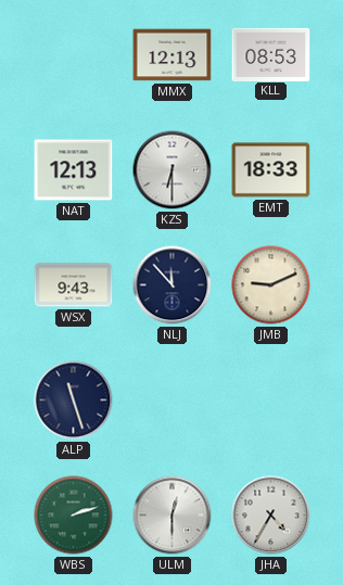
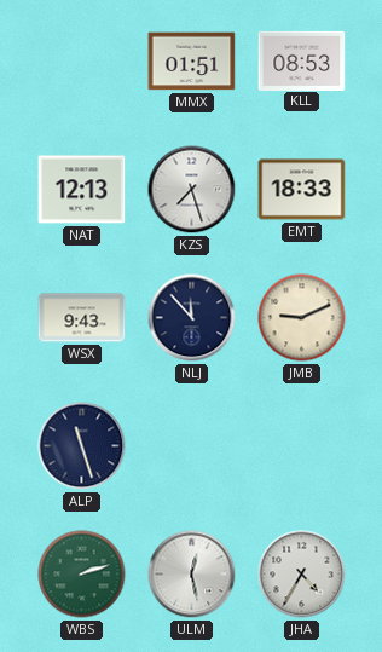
MMX: 12:13 -> 01:51
KZS: 6:30 -> 7:27
ULM: 12:30 -> 12:28
